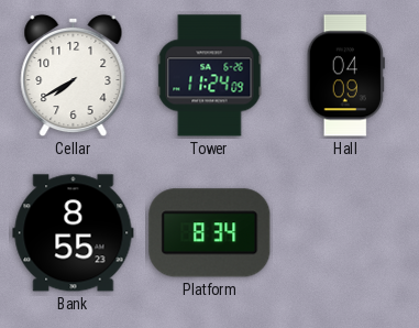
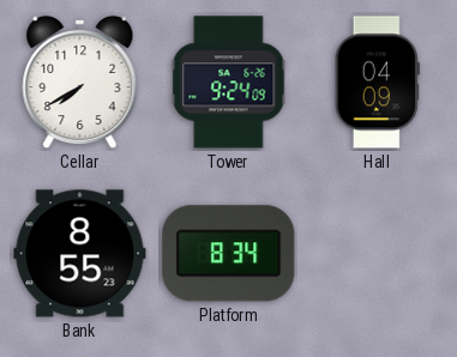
Tower: 11:24 -> 9:24
